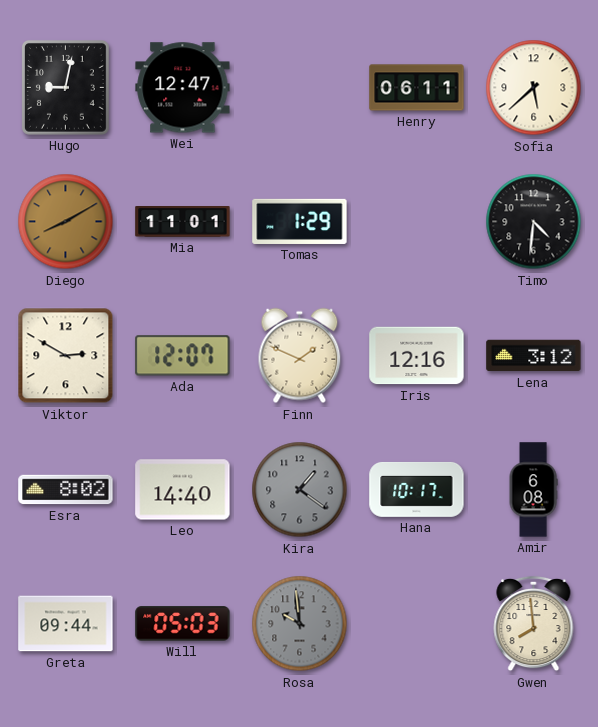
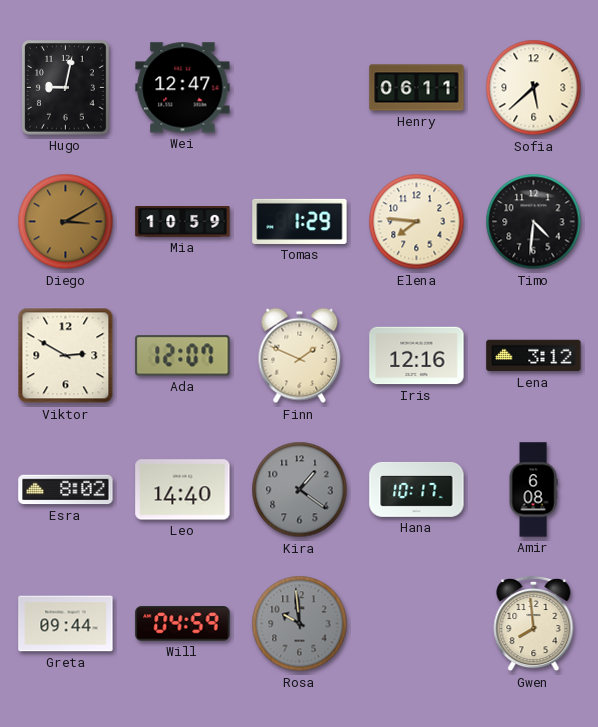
Diego: 8:10 -> 3:10
Mia: 11:01 -> 10:59
Elena: none -> 7:46
Will: 05:03 -> 04:59
